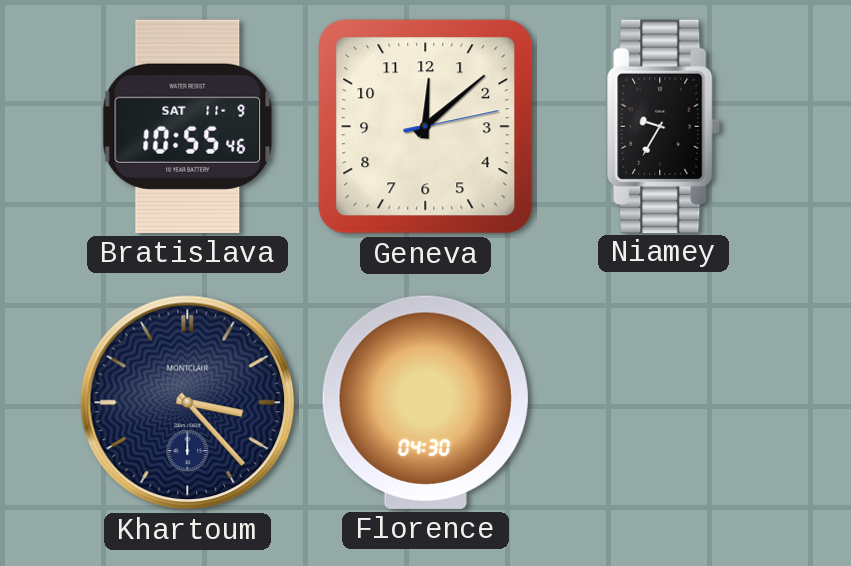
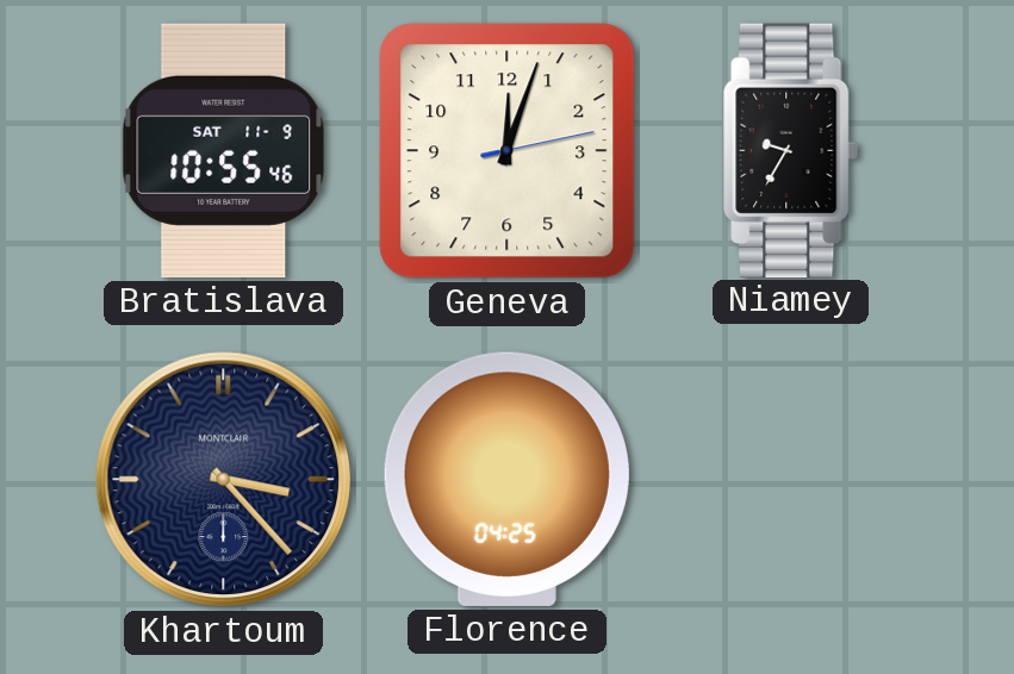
Geneva: 12:08 -> 12:03
Florence: 04:30 -> 04:25
